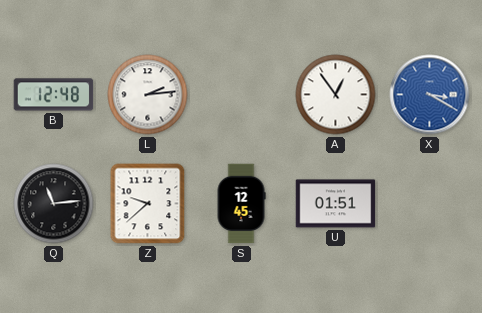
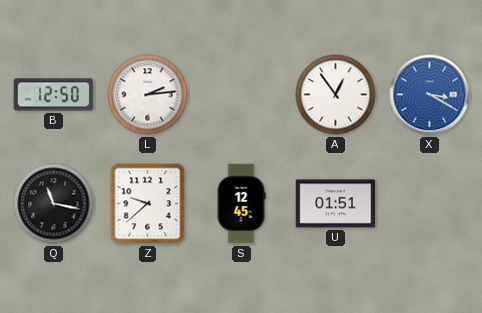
B: 12:48 -> 12:50
Q: 11:14 -> 11:17
